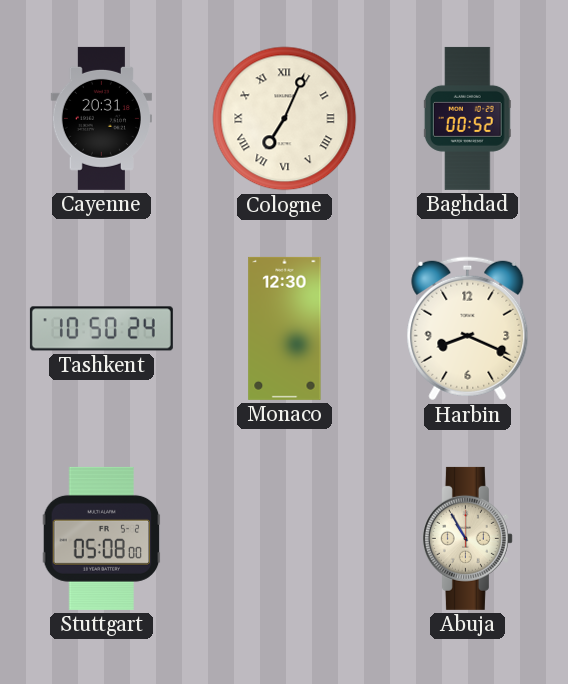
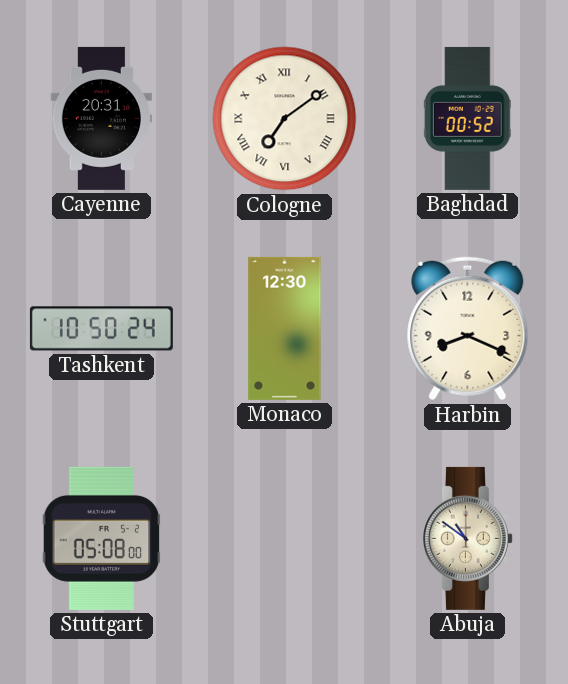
Cologne: 7:04 -> 7:09
Abuja: 10:55 -> 10:51
